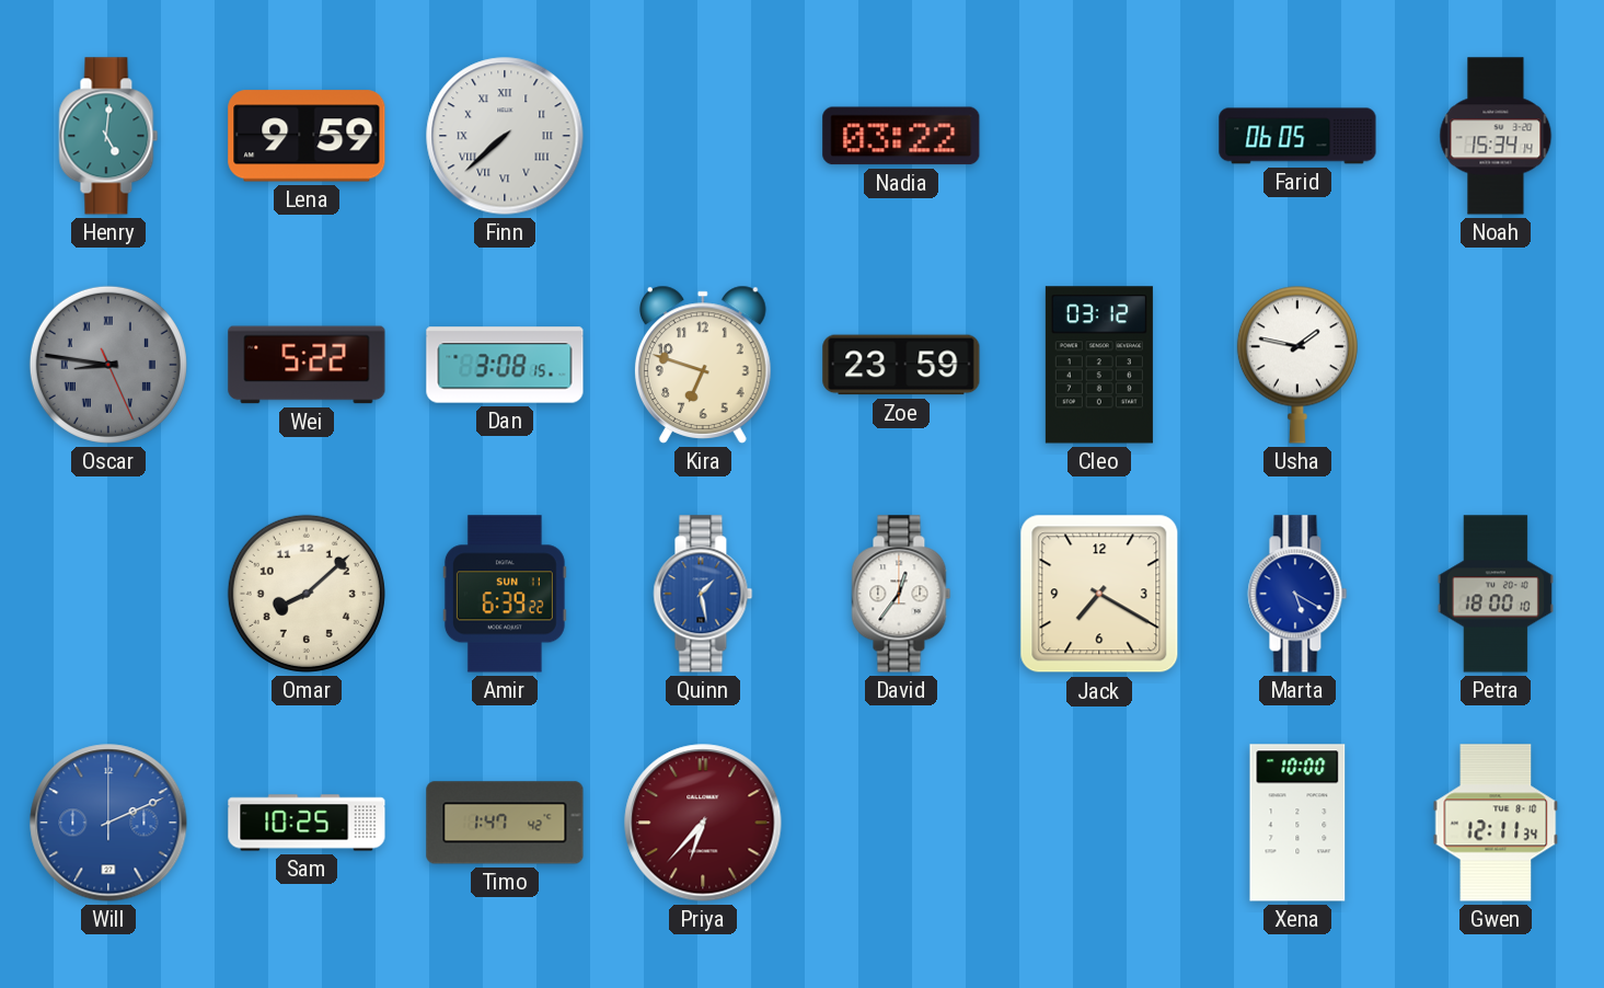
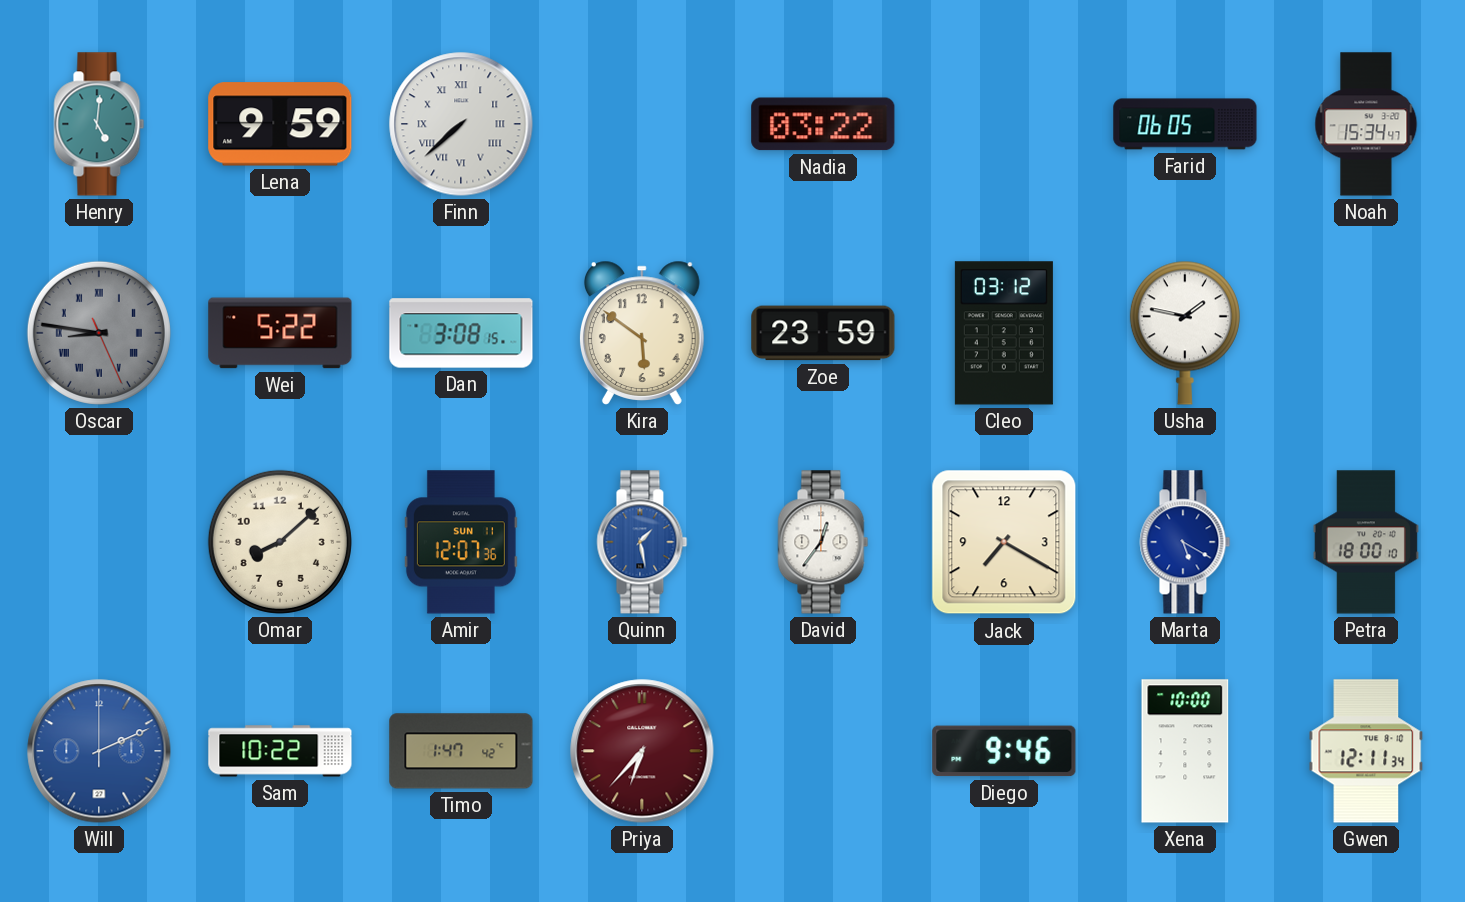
Noah: 15:34:14 -> 15:34:47
Kira: 6:48 -> 5:51
Amir: 6:39 -> 12:07
Sam: 10:25 -> 10:22
Diego: none -> 9:46
